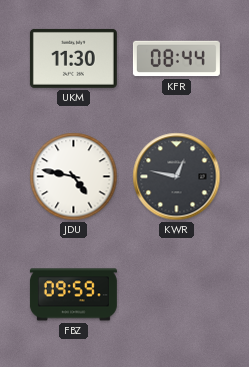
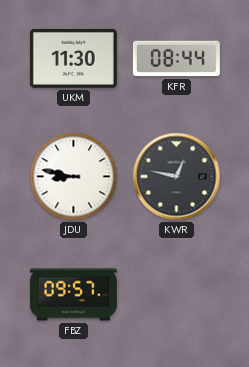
JDU: 4:47 -> 8:47
FBZ: 09:59 -> 09:57
